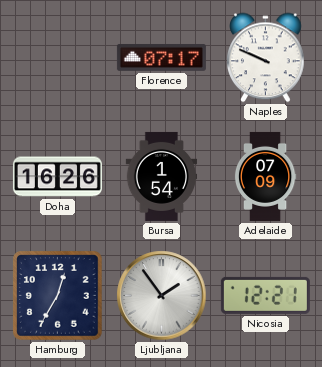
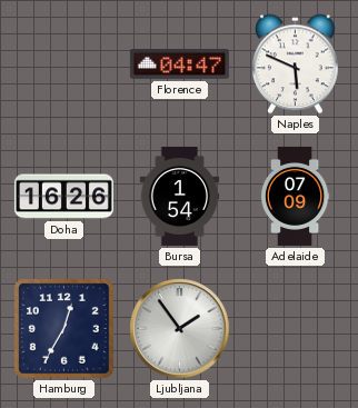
Florence: 07:17 -> 04:47
Naples: 9:49 -> 5:49
Nicosia: 12:21 -> none
